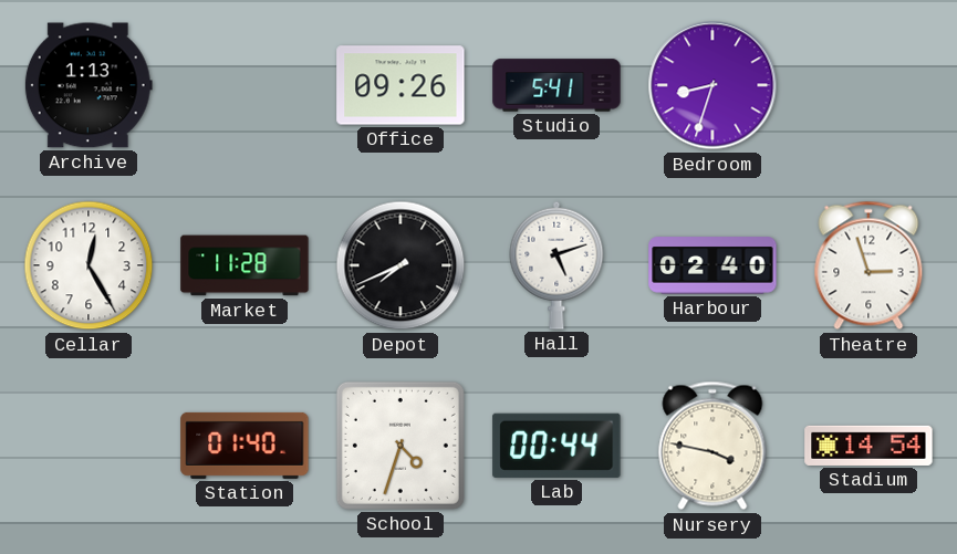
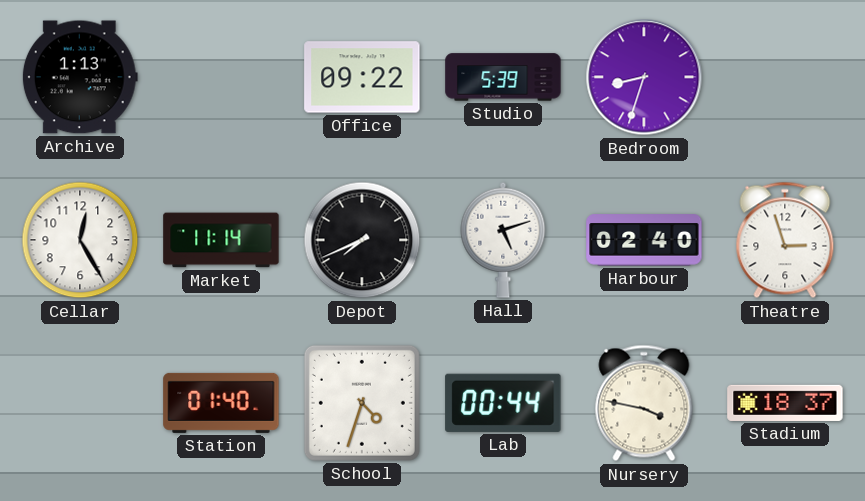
Office: 09:26 -> 09:22
Studio: 5:41 -> 5:39
Market: 11:28 -> 11:14
Stadium: 14:54 -> 18:37
